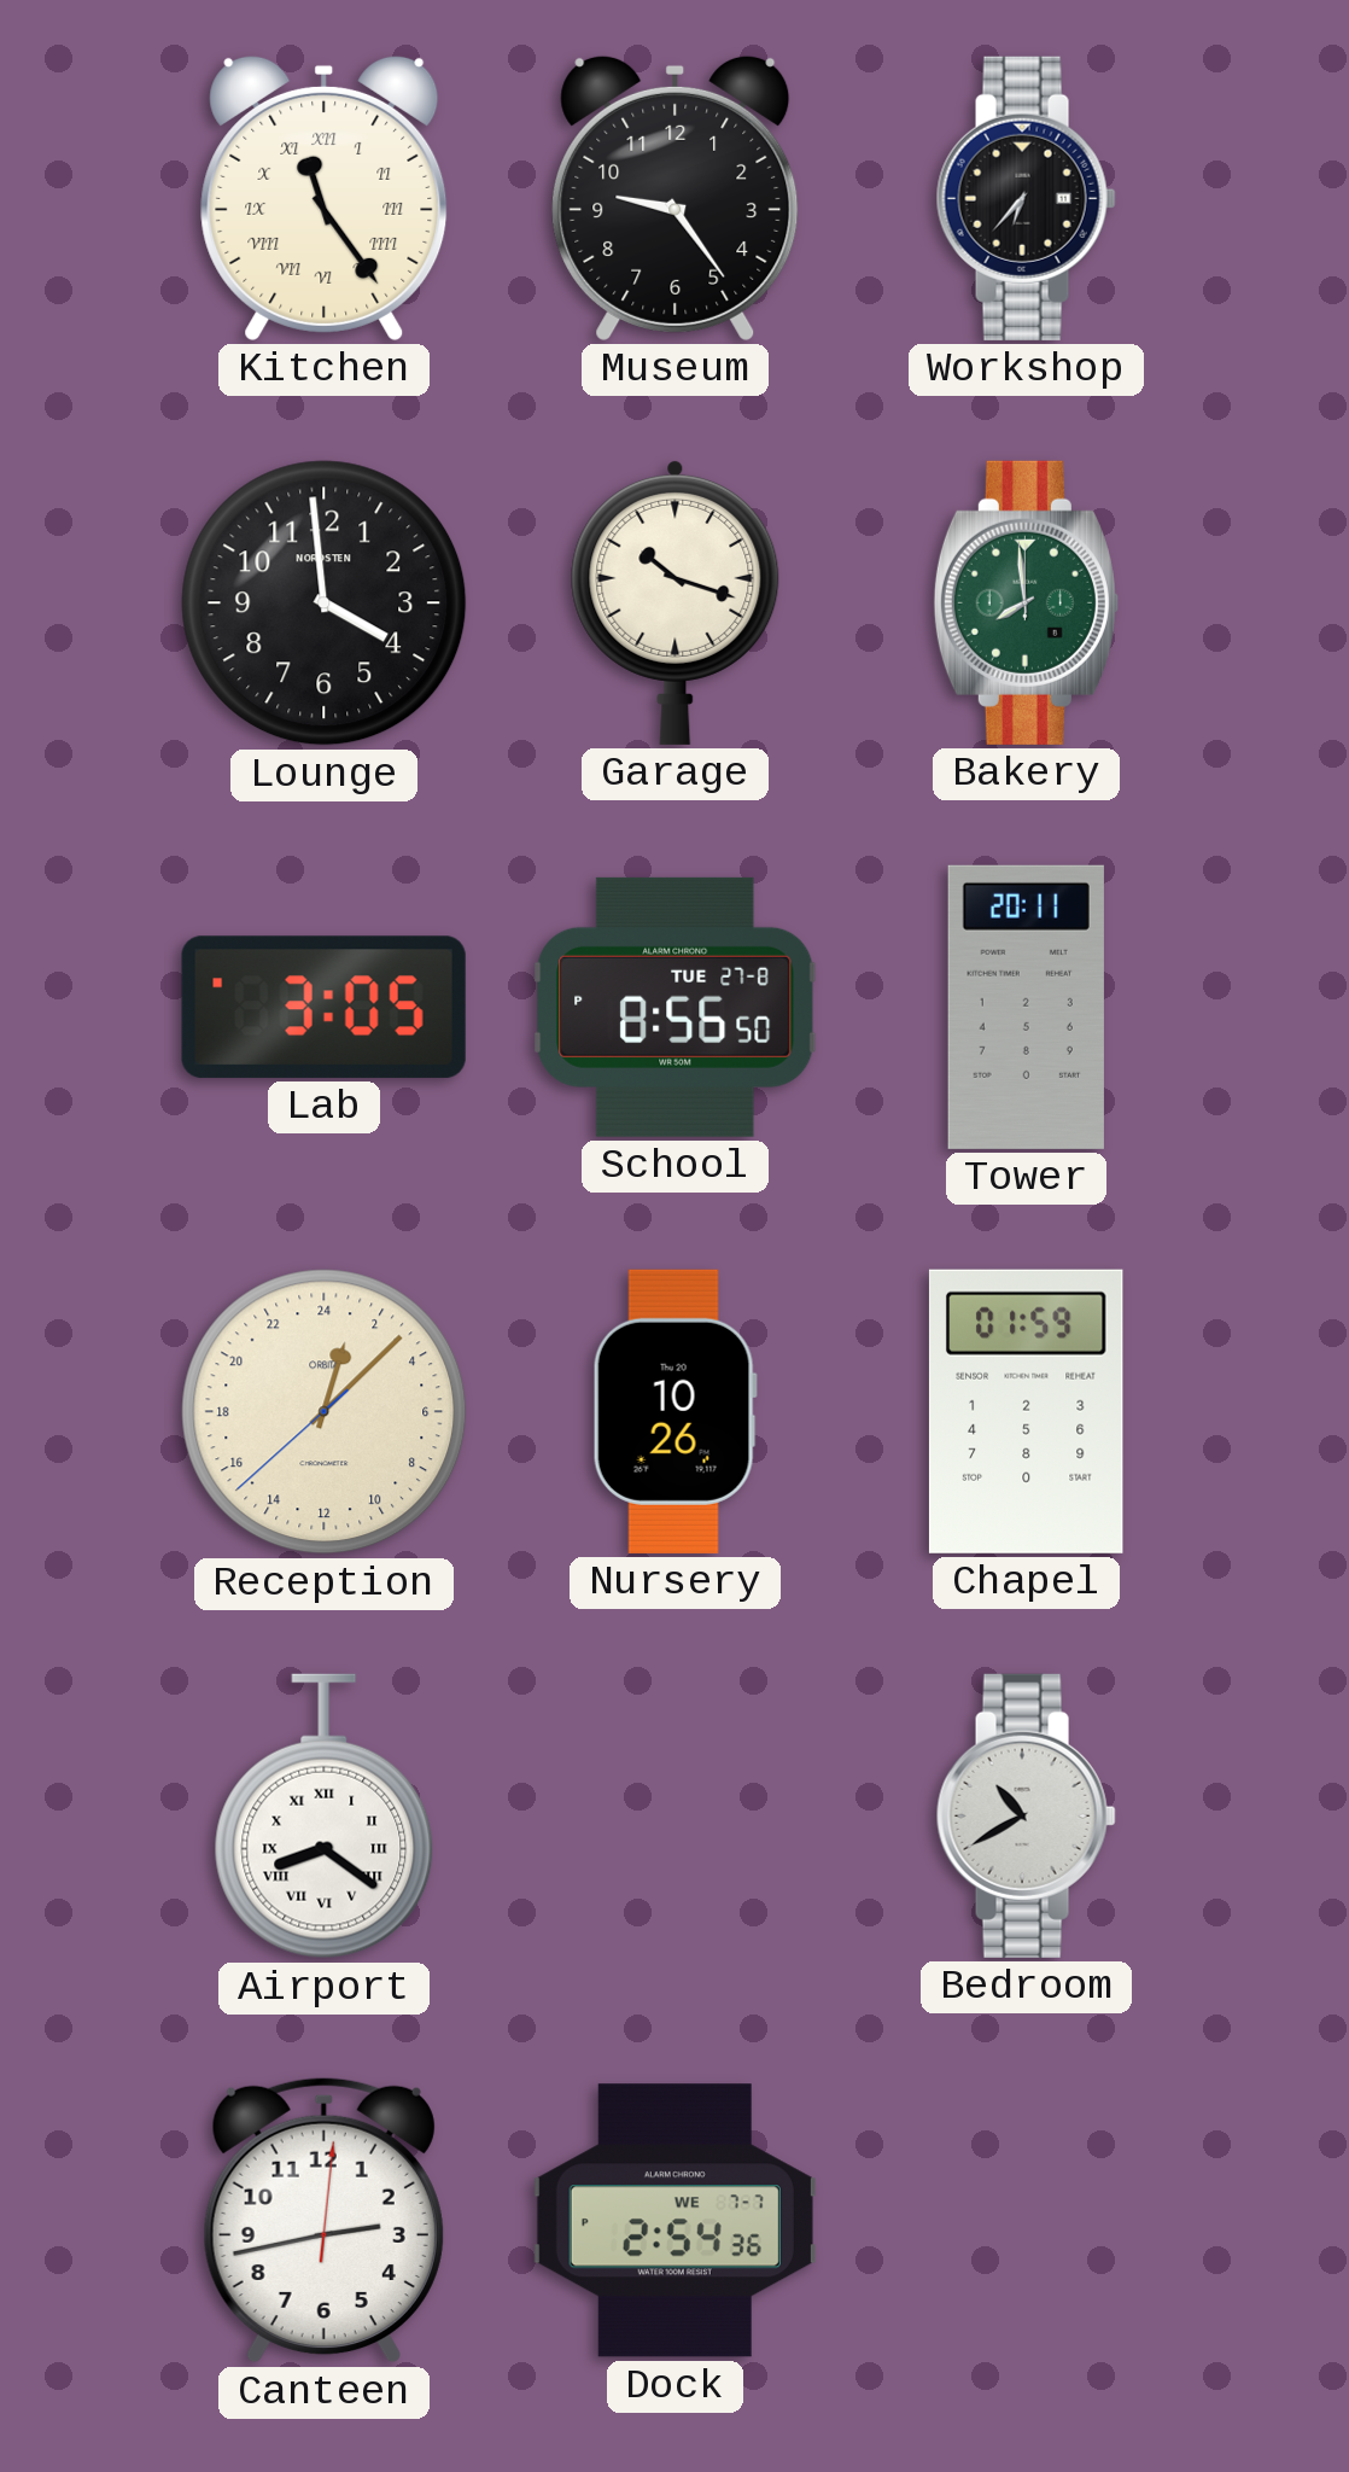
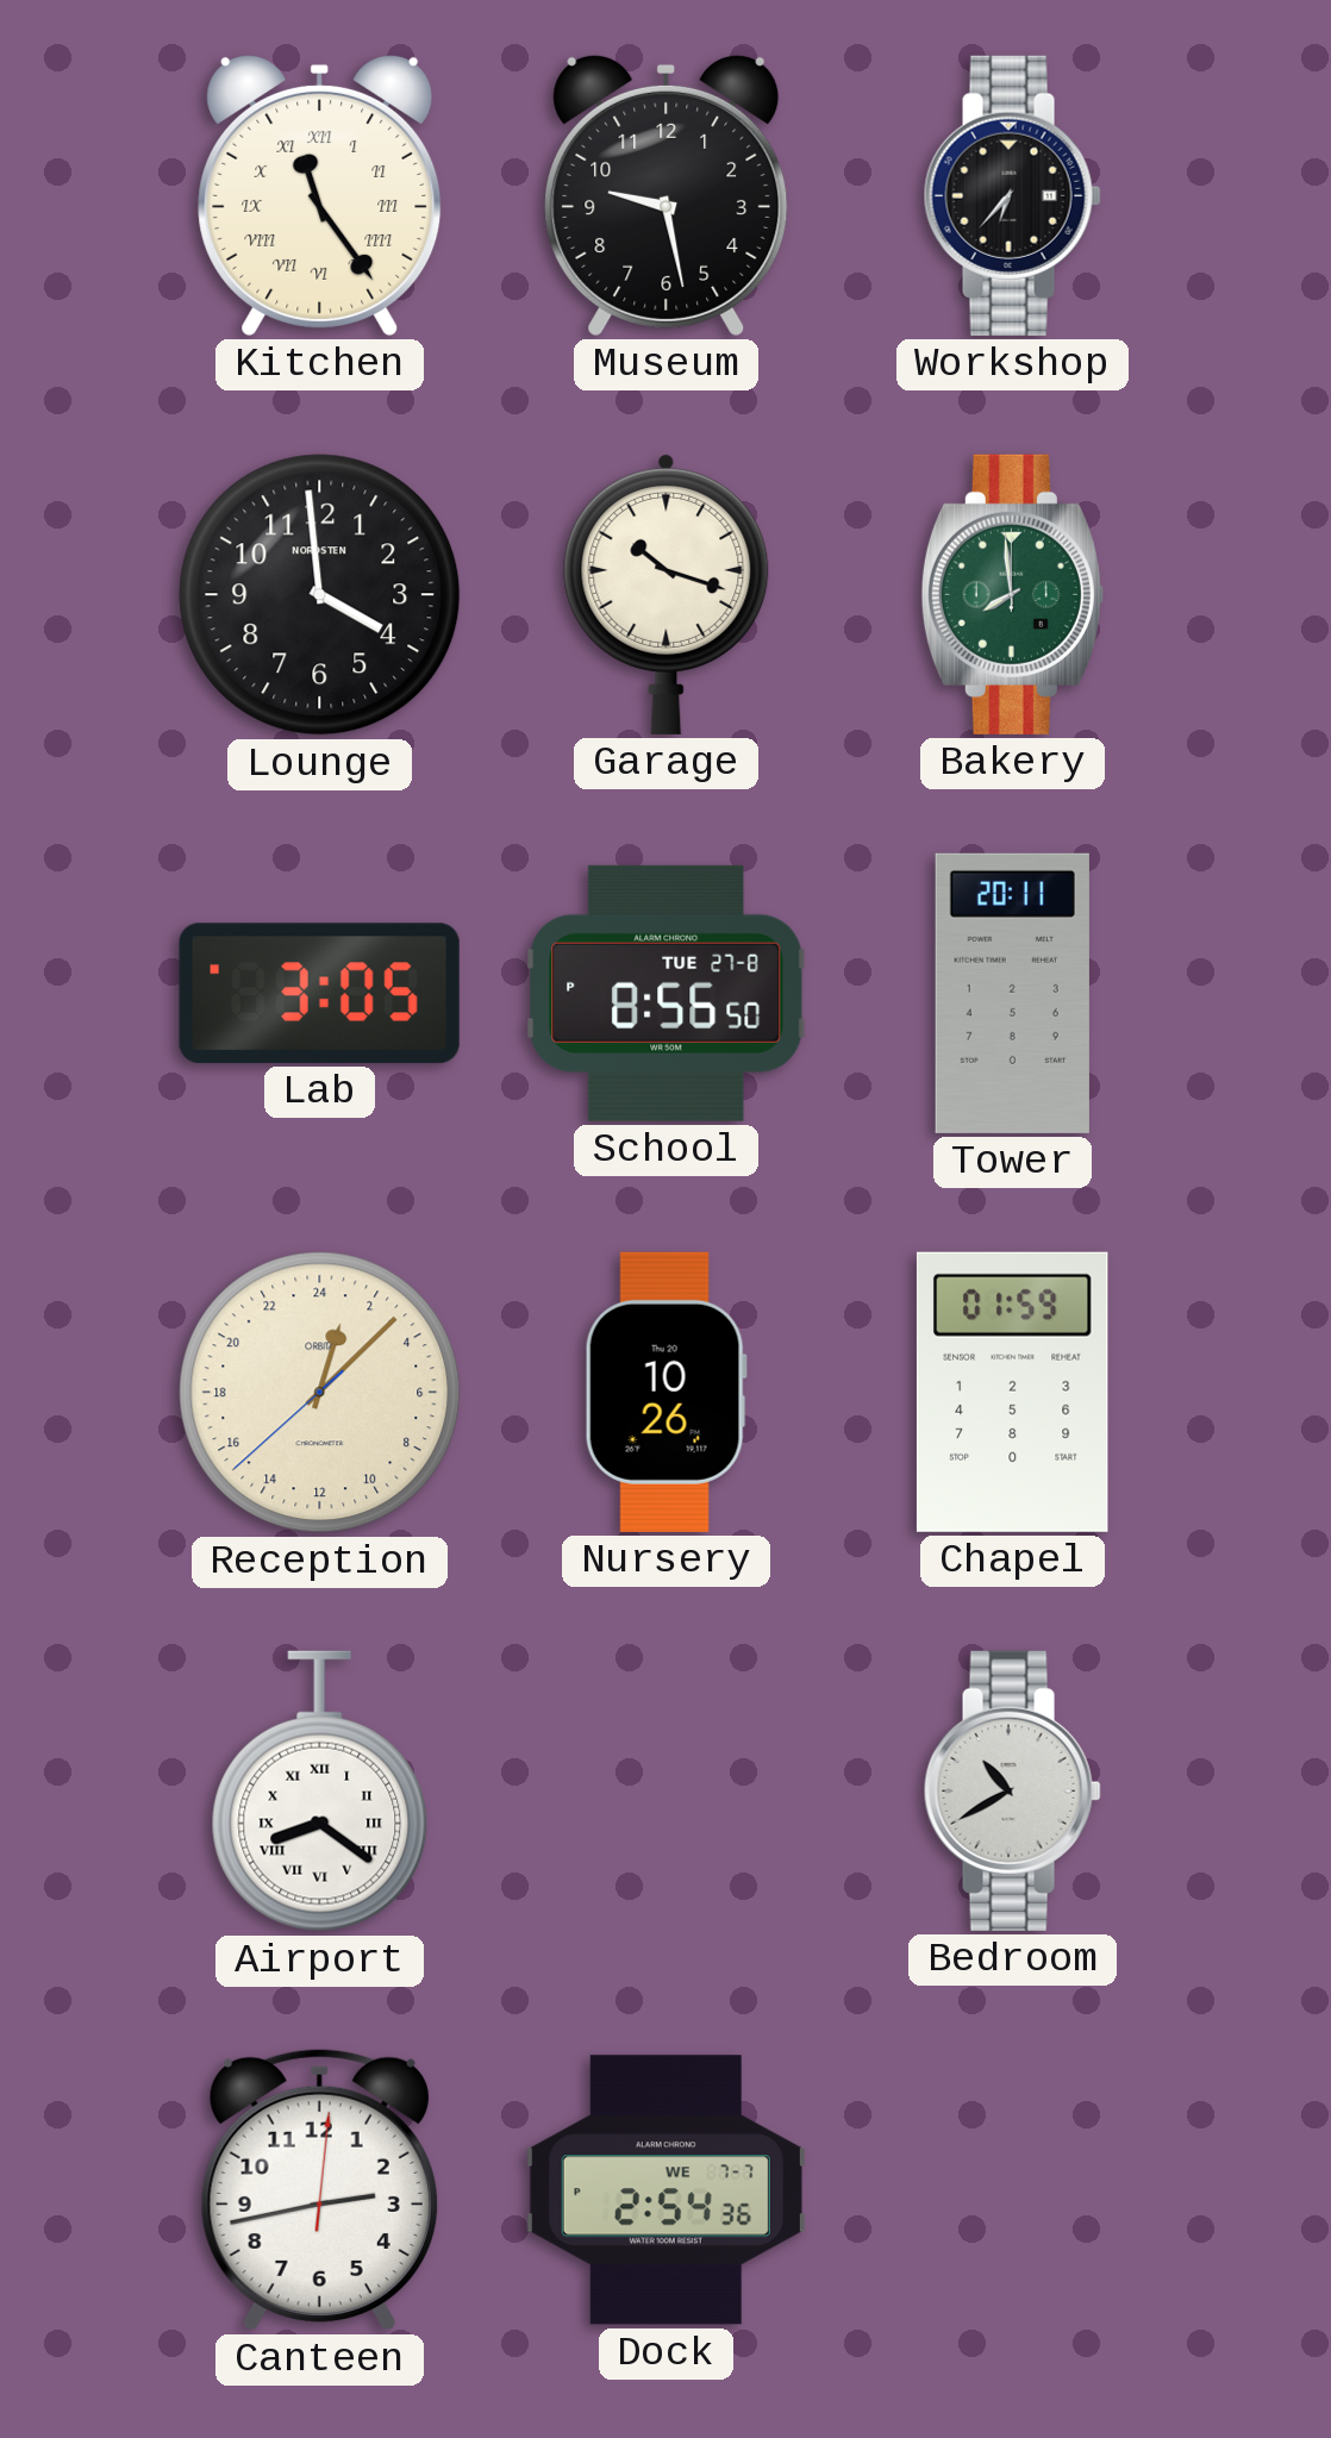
Museum: 9:24 -> 9:28
